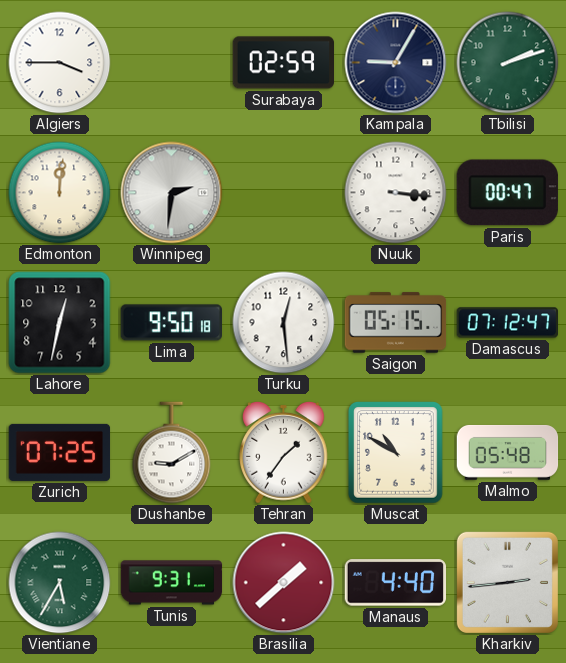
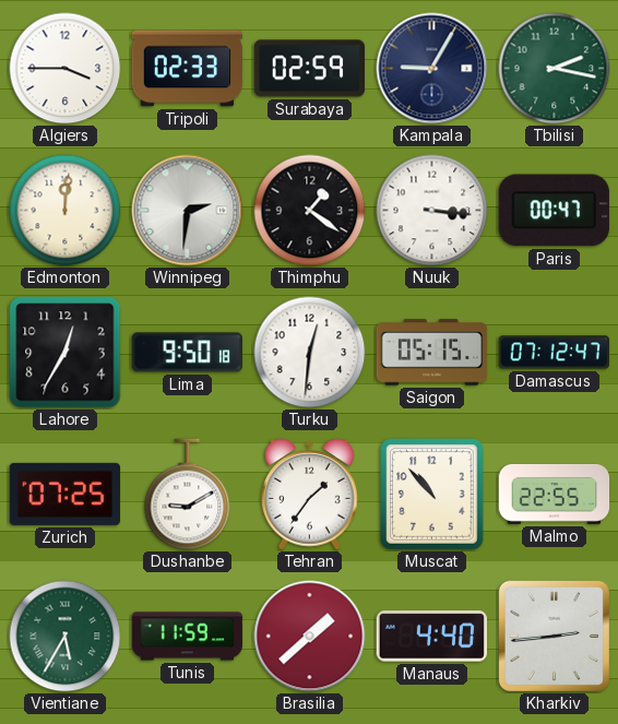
Tripoli: none -> 02:33
Tbilisi: 2:12 -> 2:17
Thimphu: none -> 1:21
Lahore: 12:32 -> 12:35
Turku: 12:29 -> 12:31
Muscat: 10:50 -> 10:53
Malmo: 05:48 -> 22:55
Tunis: 9:31 -> 11:59
